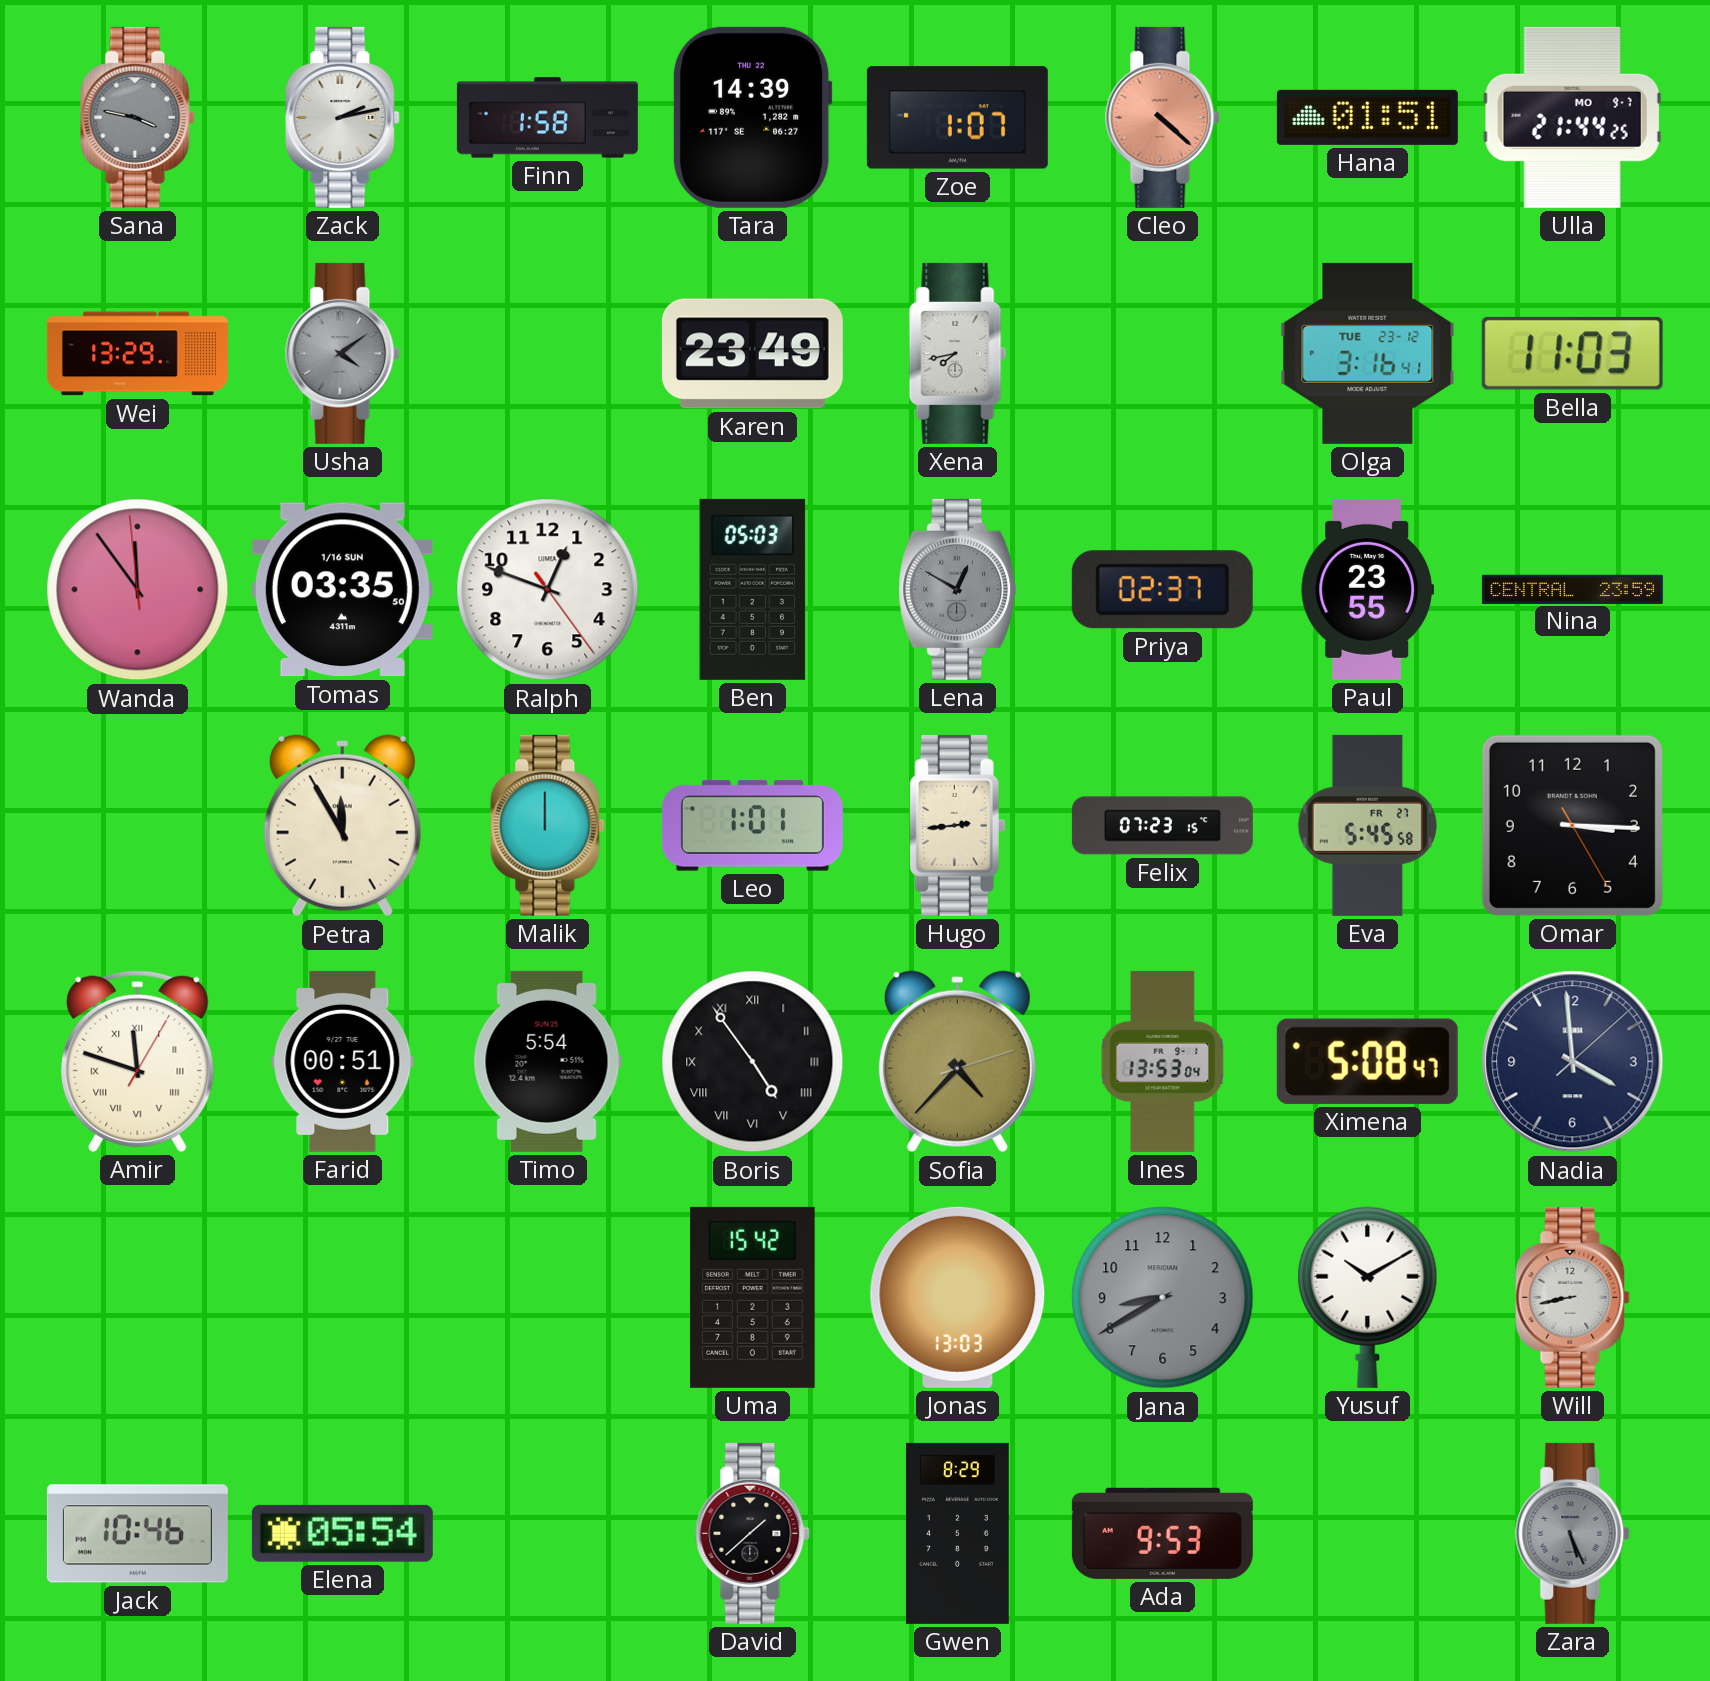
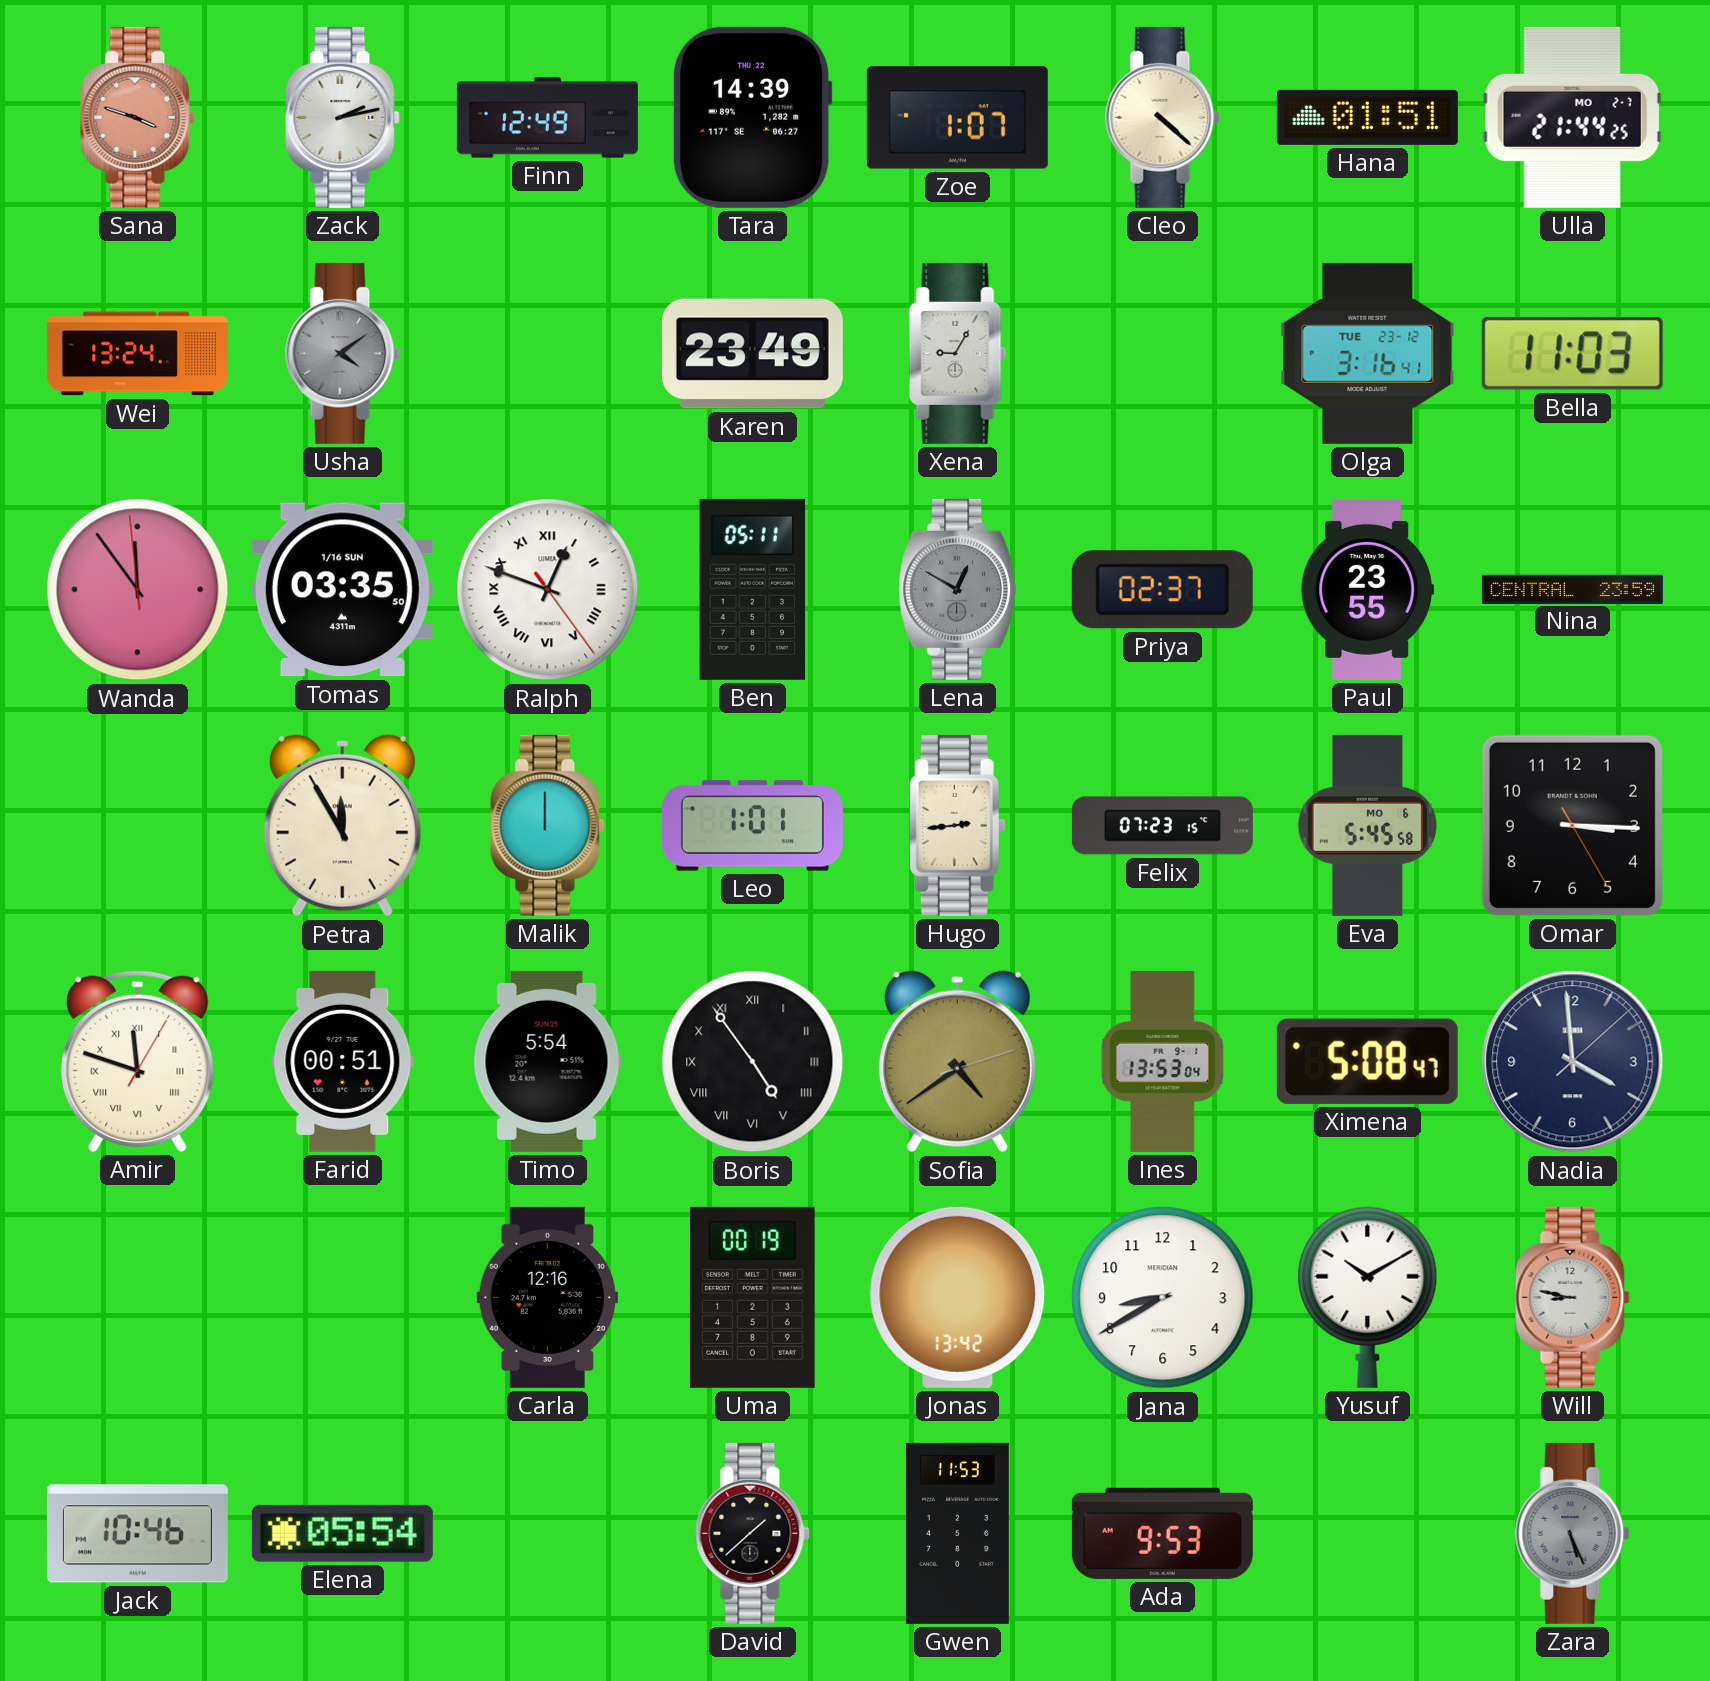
Sana: 3:47 -> 3:48
Sana dial: grey -> salmon
Finn: 1:58 -> 12:49
Cleo dial: salmon -> cream
Ulla date: MO 9-7 -> MO 2-7
Wei: 13:29 -> 13:24
Xena: 7:43 -> 9:05
Ralph numerals: Arabic -> Roman
Ben: 05:03 -> 05:11
Eva date: FR 27 -> MO 6
Sofia: 4:37 -> 4:39
Carla: none -> 12:16
Uma: 15:42 -> 00:19
Jonas: 13:03 -> 13:42
Jana dial: grey -> white
Will: 8:43 -> 8:47
Gwen: 8:29 -> 11:53
